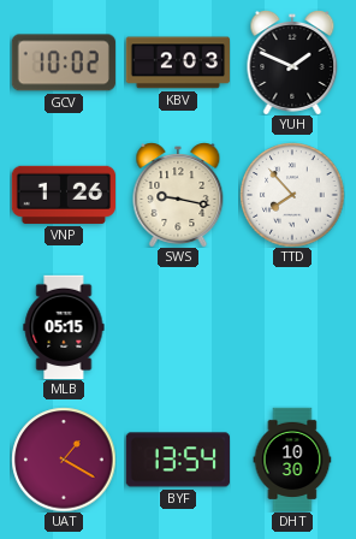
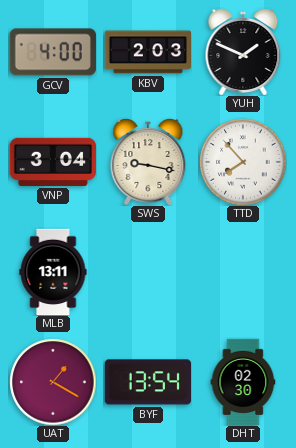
GCV: 10:02 -> 4:00
VNP: 1:26 -> 3:04
MLB: 05:15 -> 13:11
DHT: 10:30 -> 02:30
